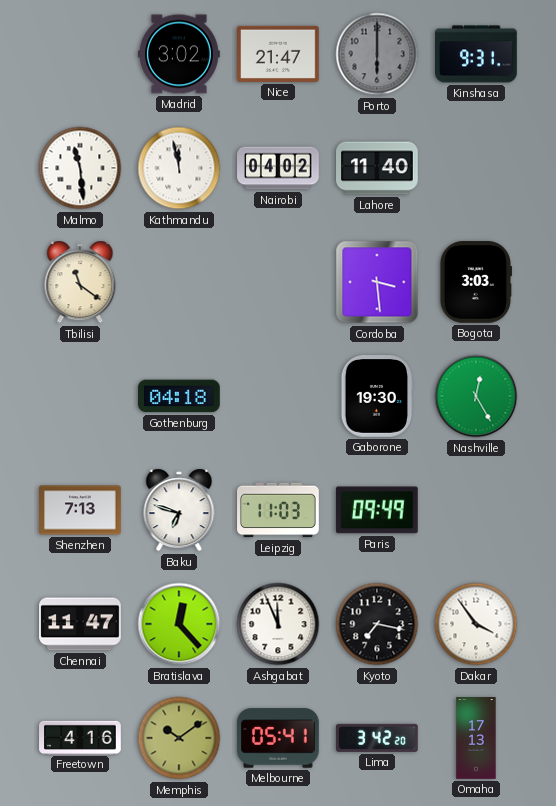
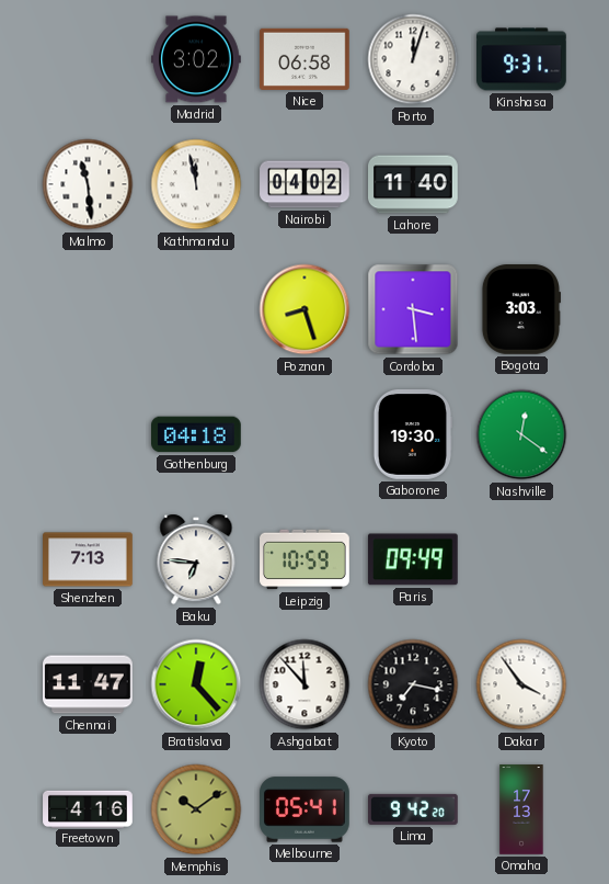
Nice: 21:47 -> 06:58
Porto: 6:00 -> 12:03
Porto dial: grey -> white
Tbilisi: 11:21 -> none
Poznan: none -> 8:27
Nashville: 12:25 -> 12:21
Baku: 6:48 -> 6:46
Leipzig: 11:03 -> 10:59
Ashgabat: 11:56 -> 11:53
Lima: 3:42 -> 9:42
